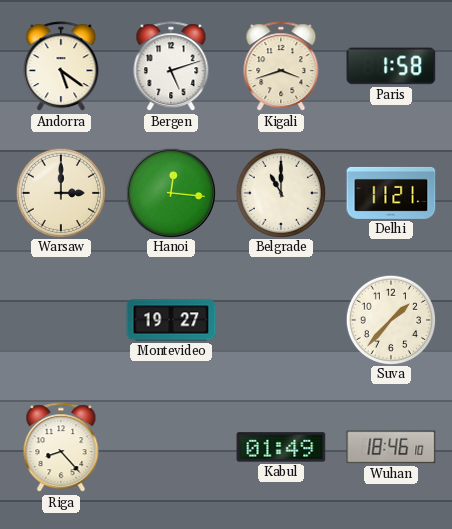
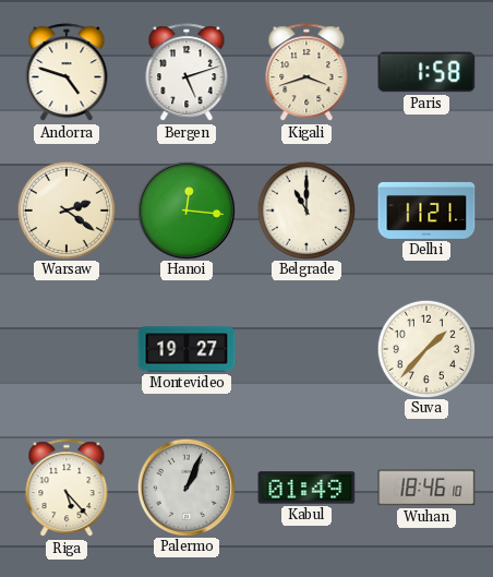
Andorra: 5:21 -> 4:48
Warsaw: 3:00 -> 2:21
Riga: 8:23 -> 5:23
Palermo: none -> 1:04
